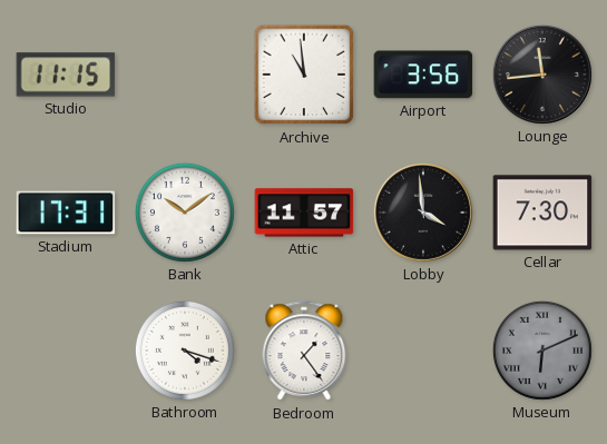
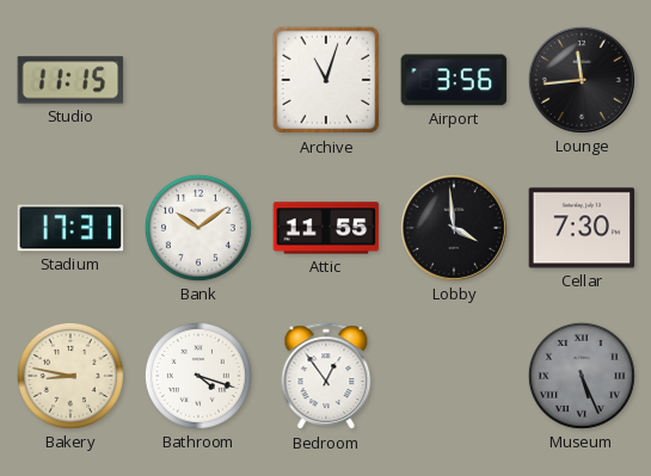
Archive: 10:59 -> 11:03
Attic: 11:57 -> 11:55
Bakery: none -> 8:47
Bedroom: 1:24 -> 12:54
Museum: 6:11 -> 5:26
